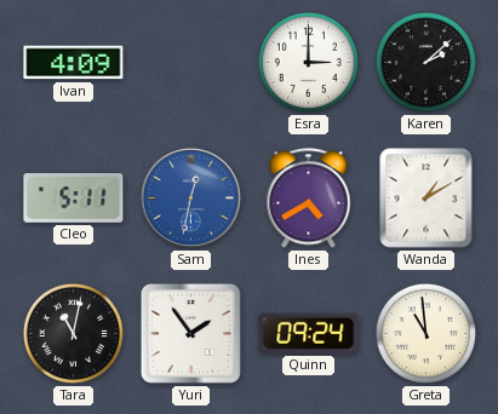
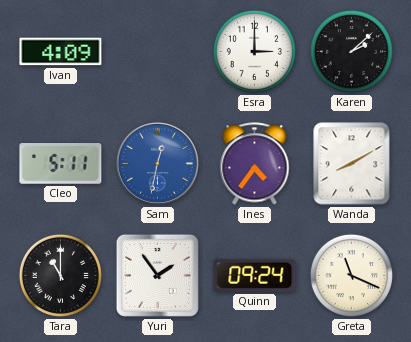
Ines: 4:40 -> 4:36
Wanda: 1:10 -> 8:10
Tara: 11:02 -> 11:00
Greta: 10:59 -> 11:19
